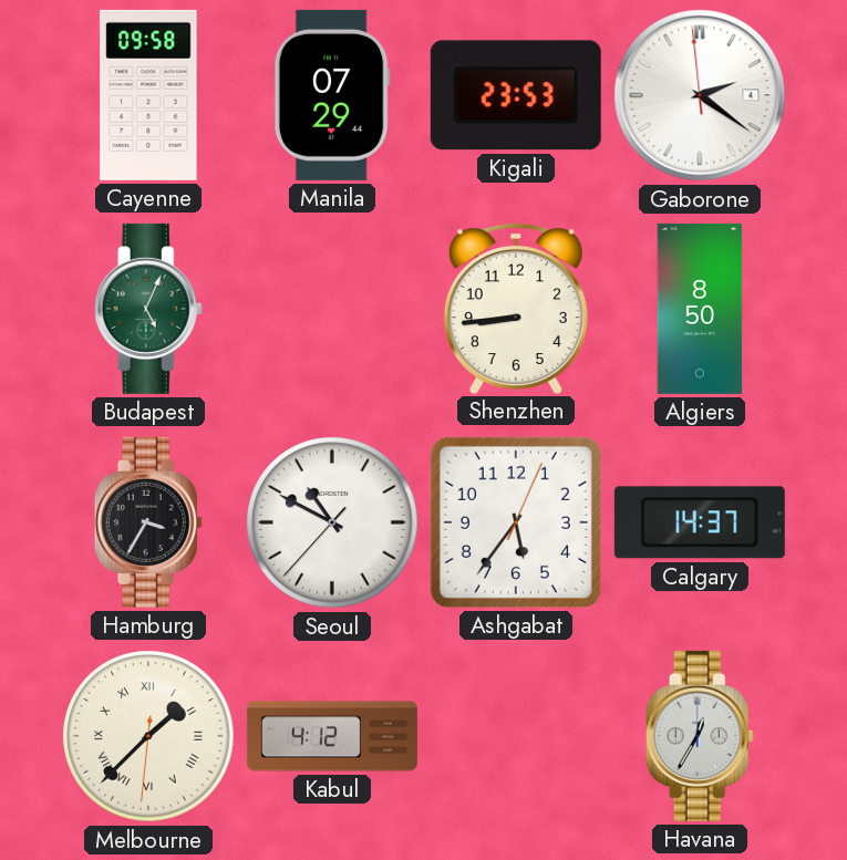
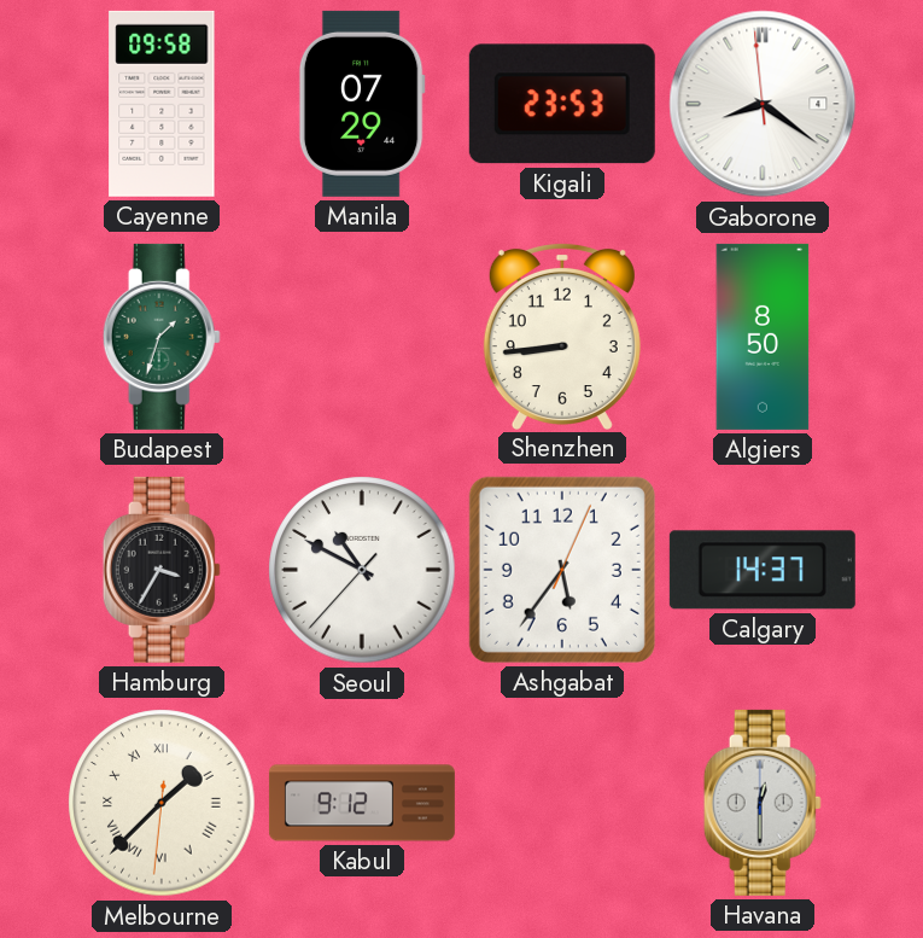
Gaborone: 2:20 -> 8:20
Budapest: 5:04 -> 1:33
Kabul: 4:12 -> 9:12
Havana: 12:35 -> 12:30
